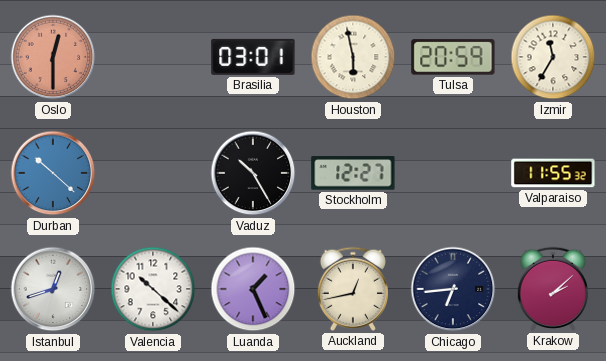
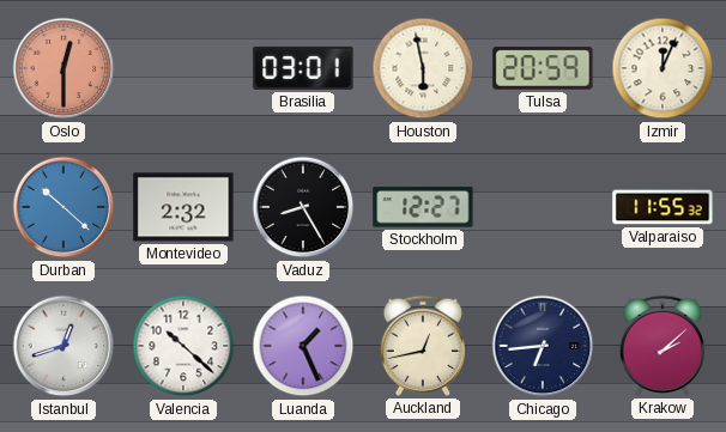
Izmir: 11:35 -> 12:04
Montevideo: none -> 2:32
Vaduz: 10:25 -> 8:25
